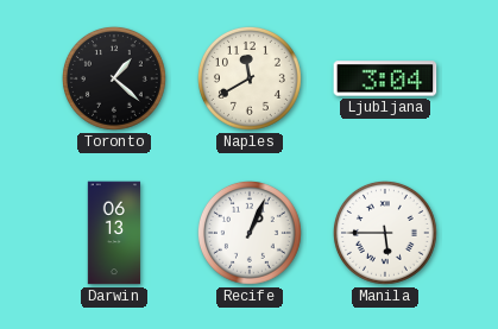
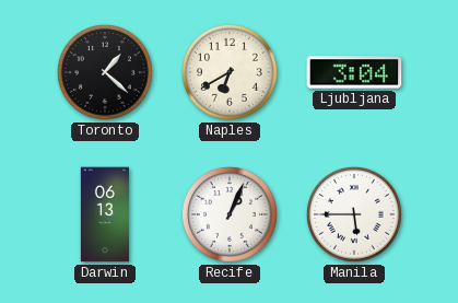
Naples: 11:40 -> 6:40
